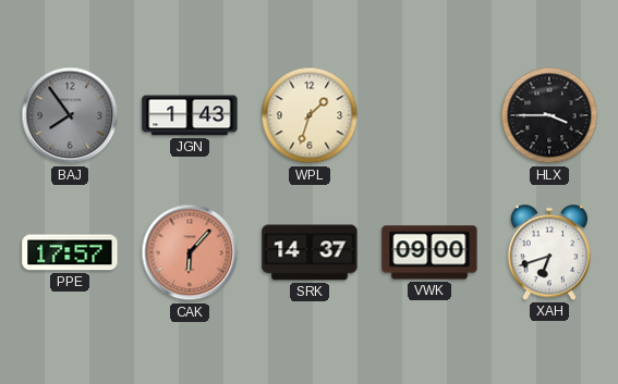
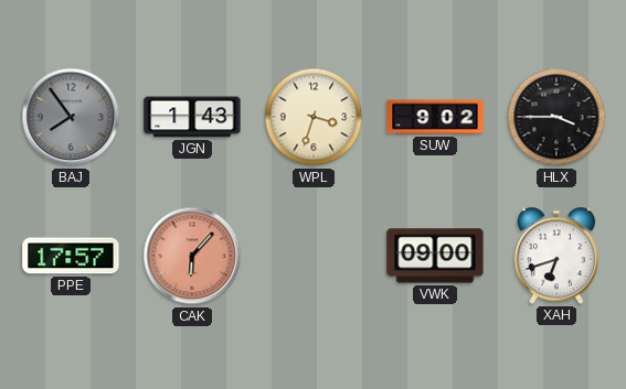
WPL: 1:33 -> 3:33
SUW: none -> 9:02
SRK: 14:37 -> none
